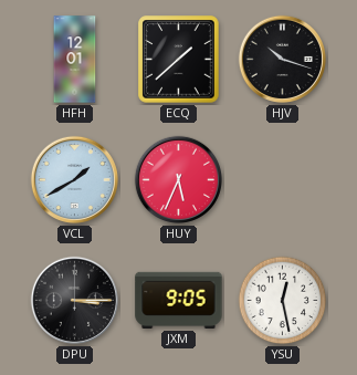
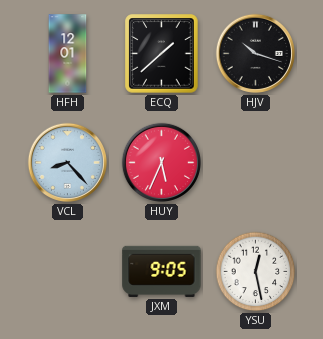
VCL: 1:40 -> 8:23
DPU: 3:15 -> none
